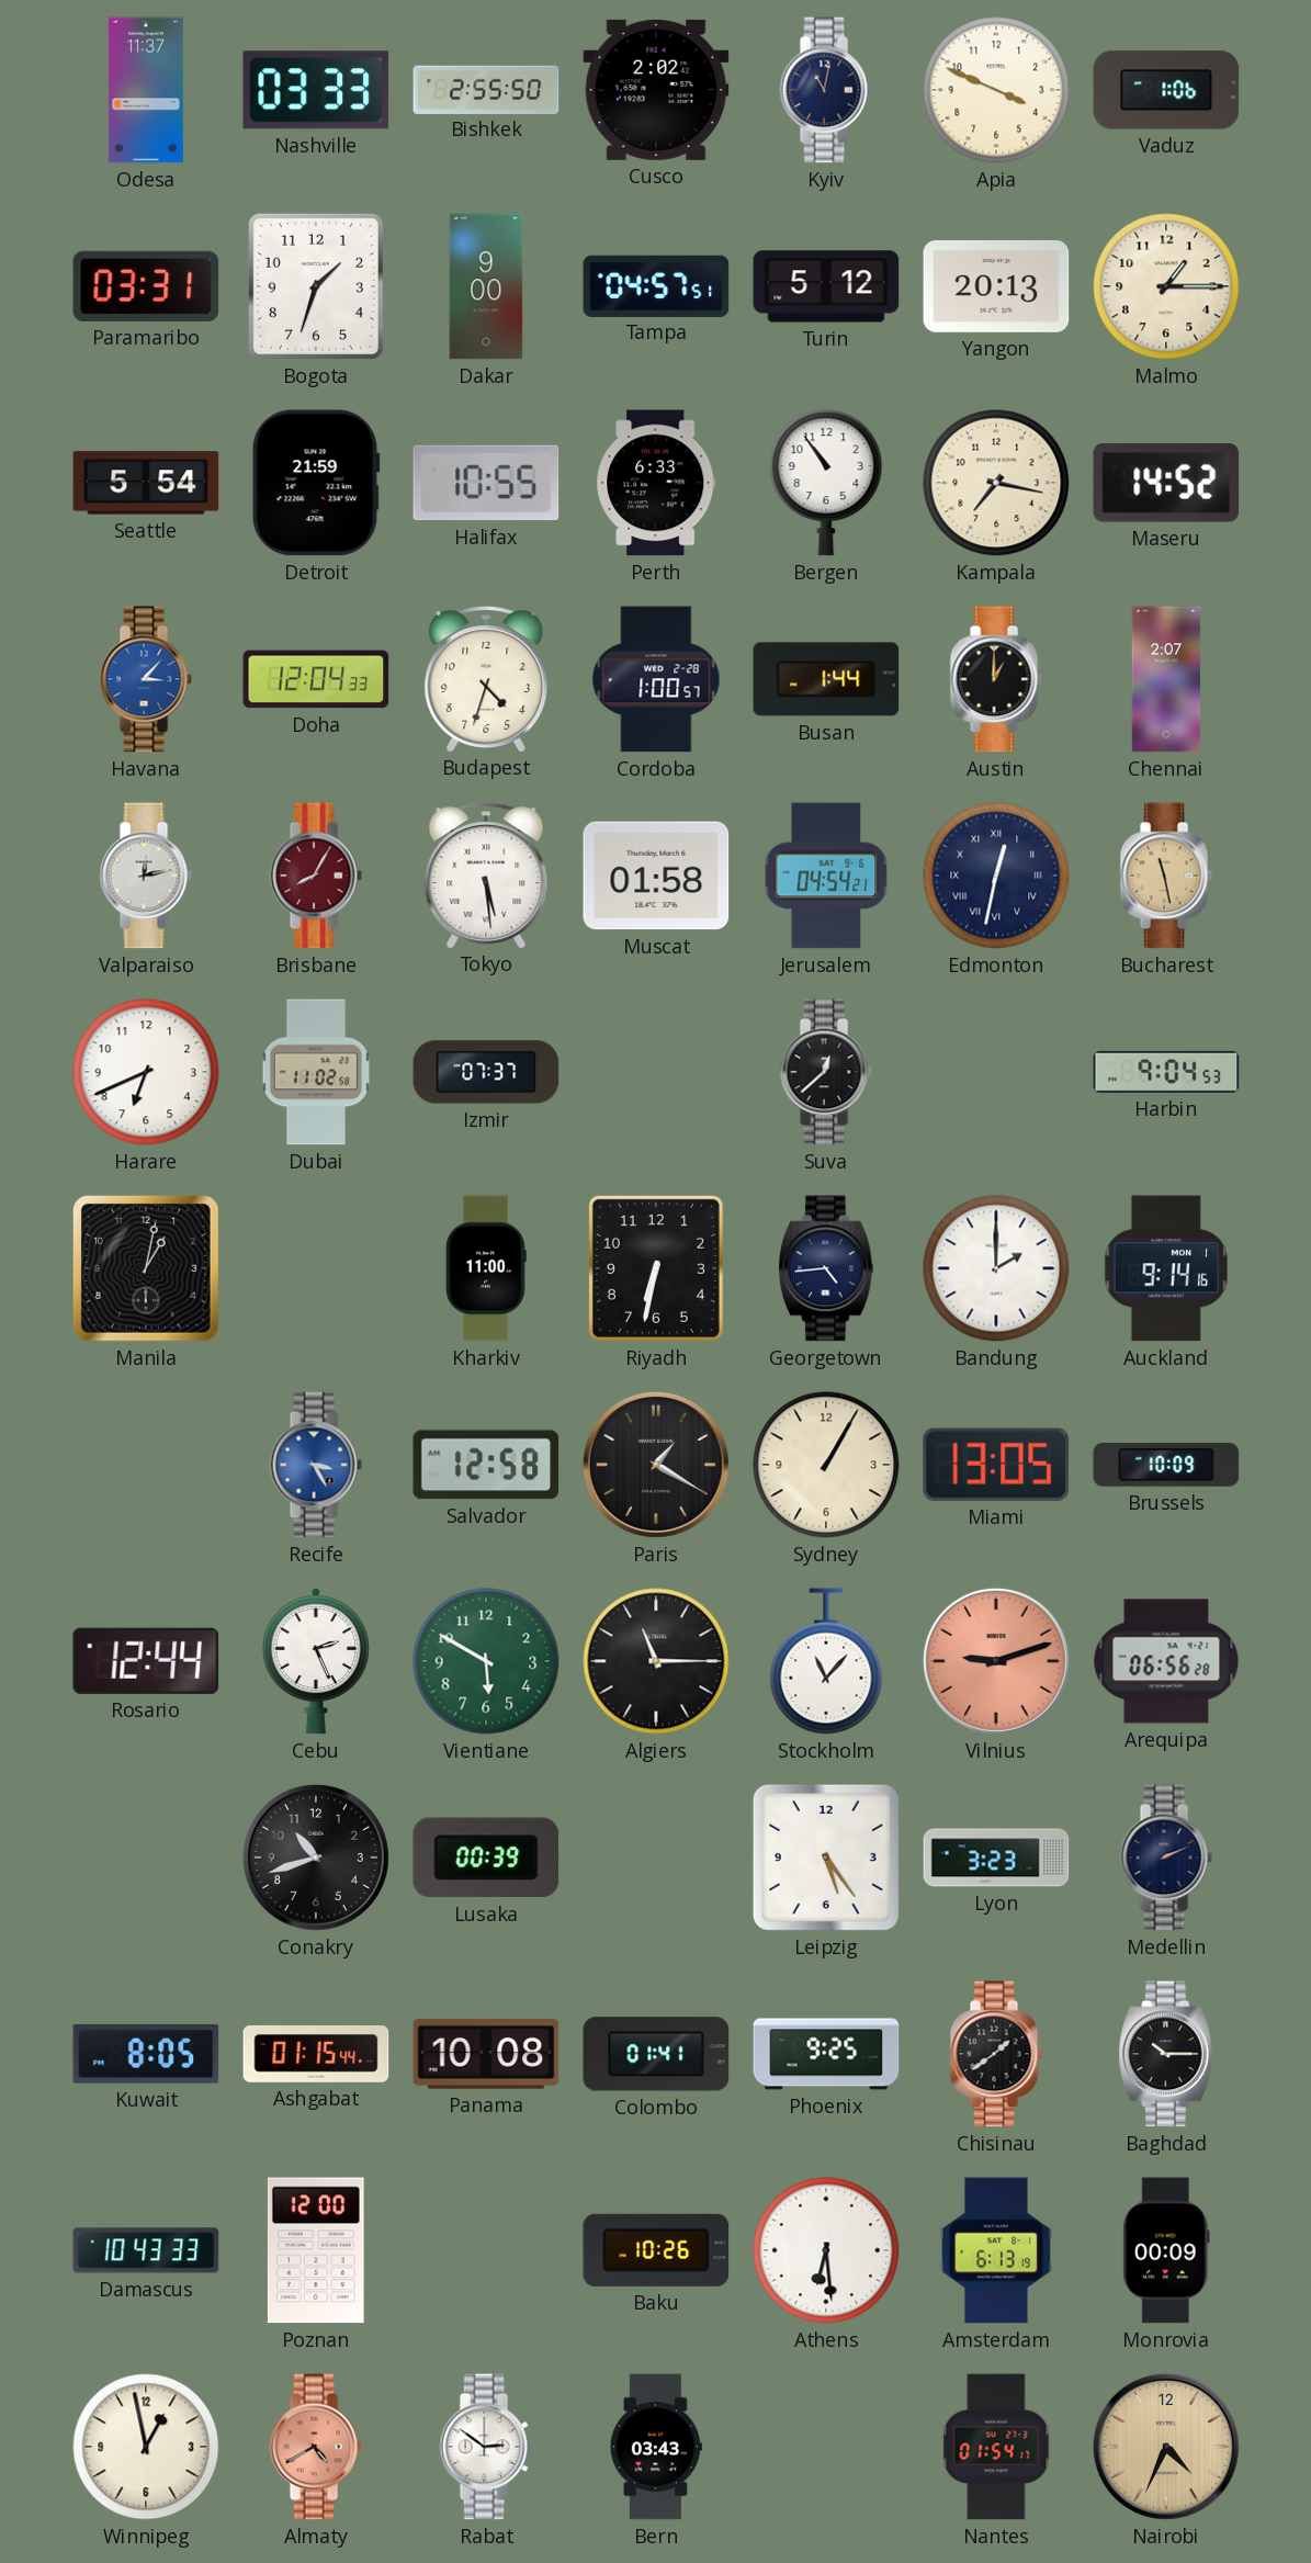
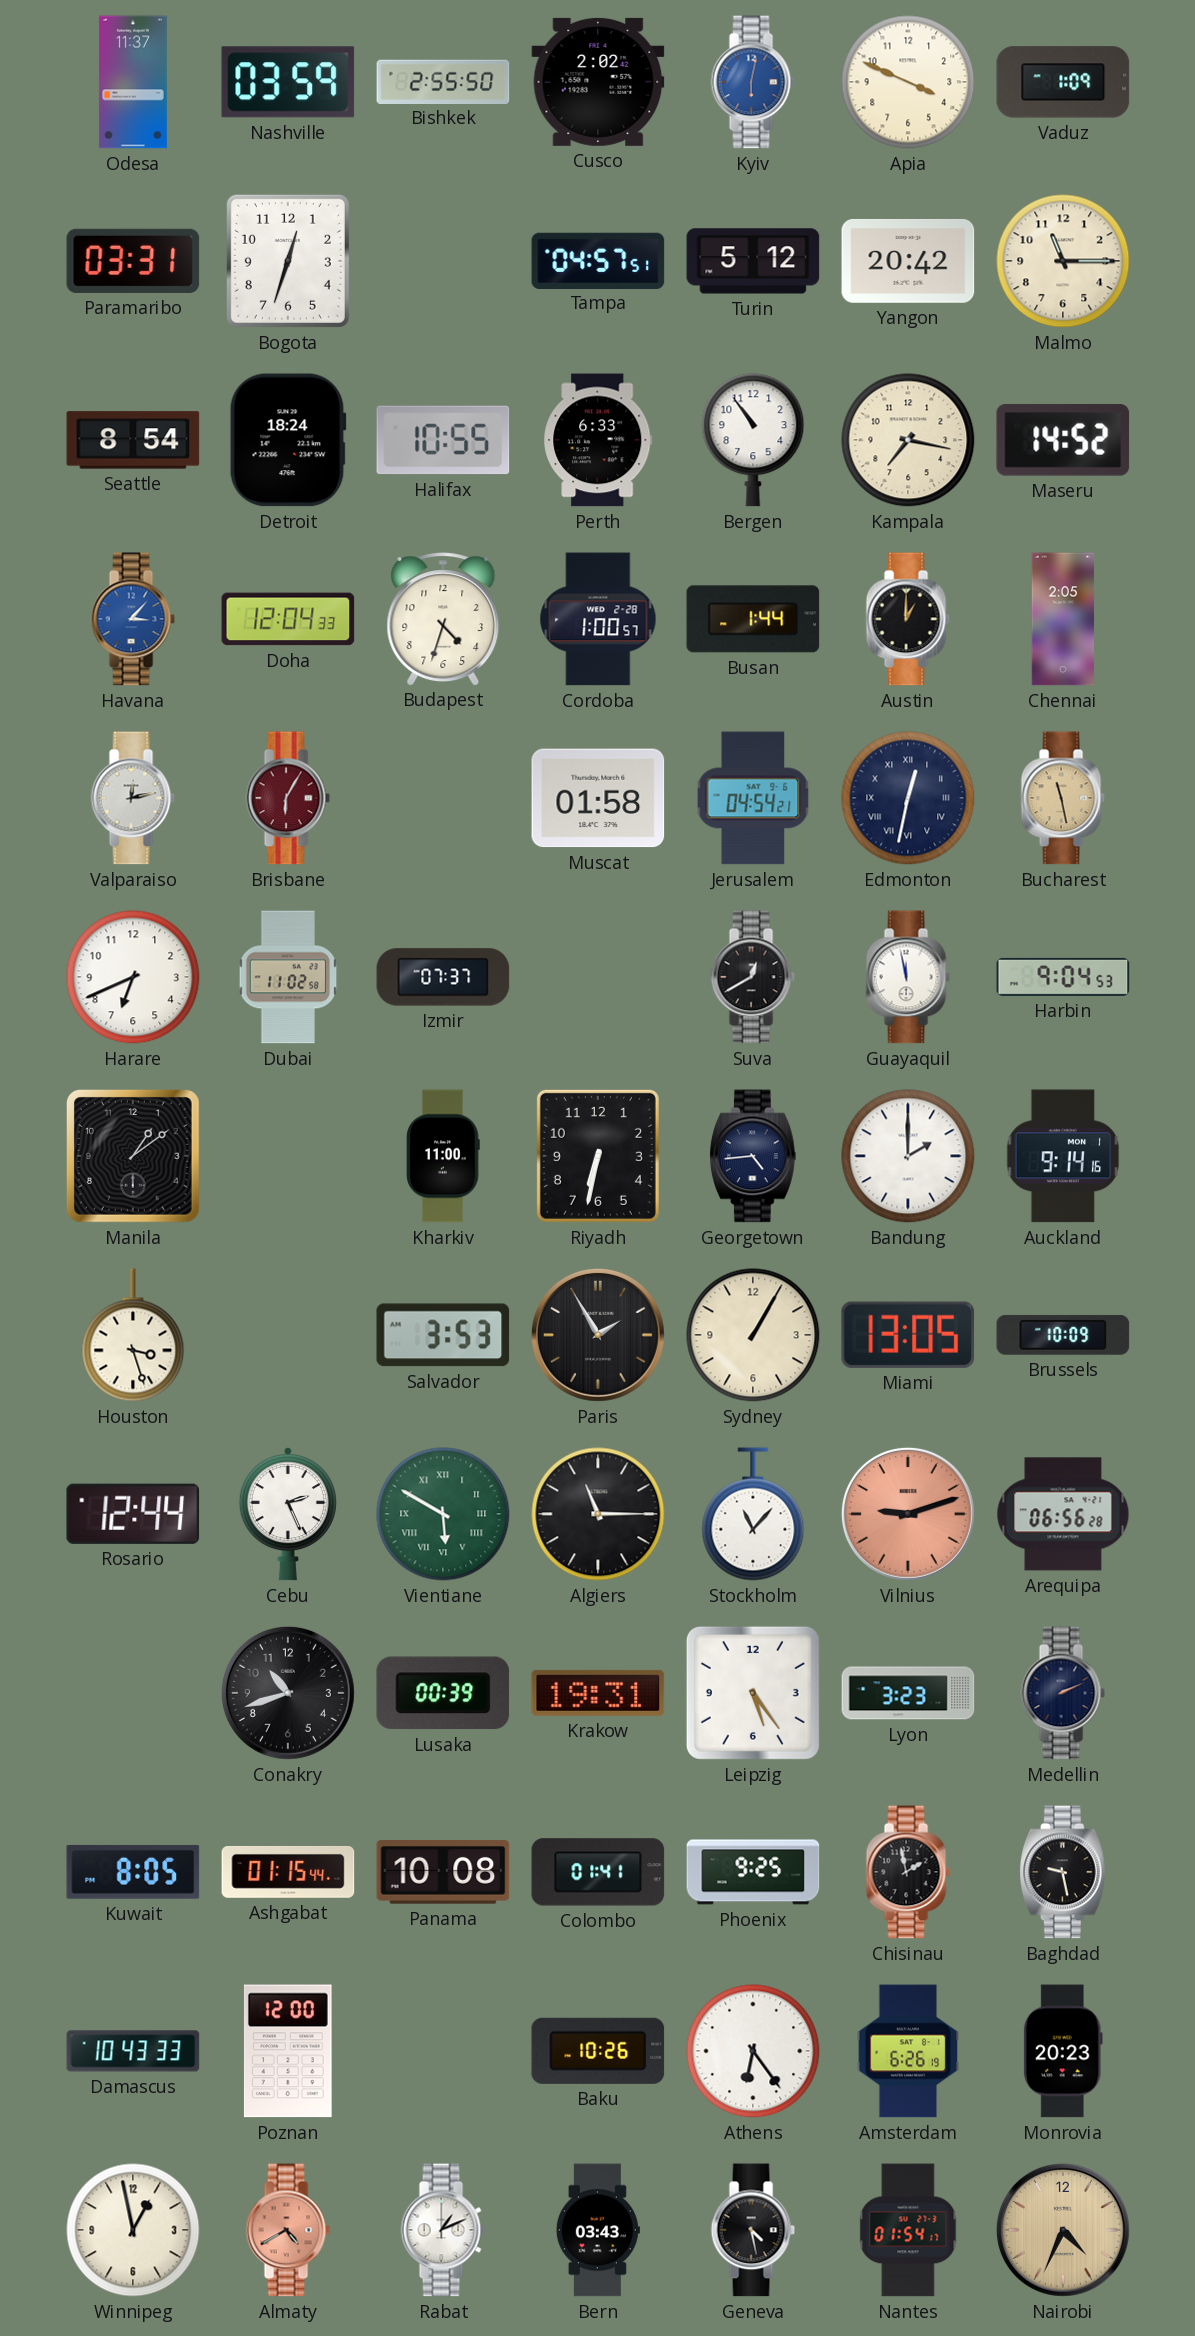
Nashville: 03:33 -> 03:59
Kyiv: 11:02 -> 6:02
Kyiv dial: navy -> blue
Vaduz: 1:06 -> 1:09
Bogota: 1:33 -> 12:33
Dakar: 9:00 -> none
Yangon: 20:13 -> 20:42
Malmo: 1:15 -> 11:15
Seattle: 5:54 -> 8:54
Detroit: 21:59 -> 18:24
Chennai: 2:07 -> 2:05
Brisbane: 8:05 -> 6:05
Tokyo: 5:29 -> none
Suva: 12:38 -> 12:40
Guayaquil: none -> 11:58
Manila: 1:02 -> 1:09
Houston: none -> 3:27
Recife: 3:25 -> none
Salvador: 12:58 -> 3:53
Paris: 1:20 -> 1:55
Vientiane numerals: Arabic -> Roman
Krakow: none -> 19:31
Chisinau: 1:39 -> 1:58
Baghdad: 10:15 -> 9:28
Athens: 6:29 -> 6:24
Amsterdam: 6:13 -> 6:26
Monrovia: 00:09 -> 20:23
Rabat: 2:51 -> 1:11
Geneva: none -> 4:28
